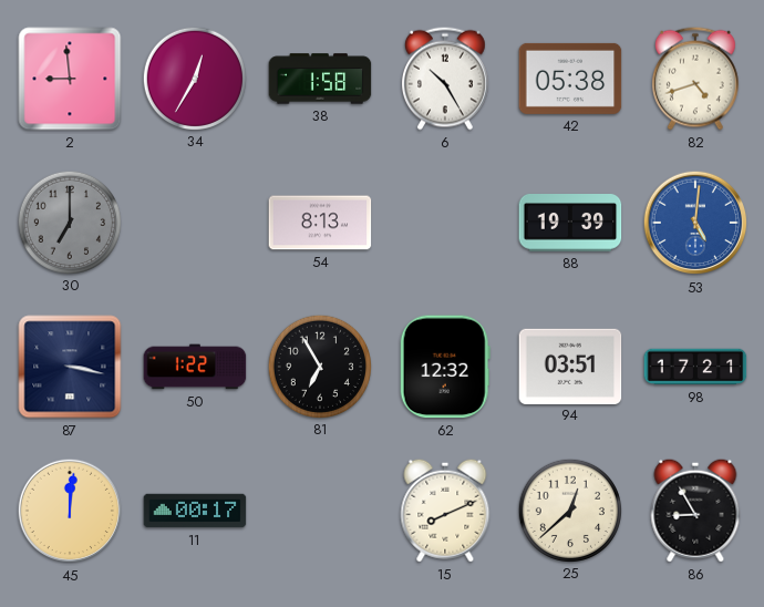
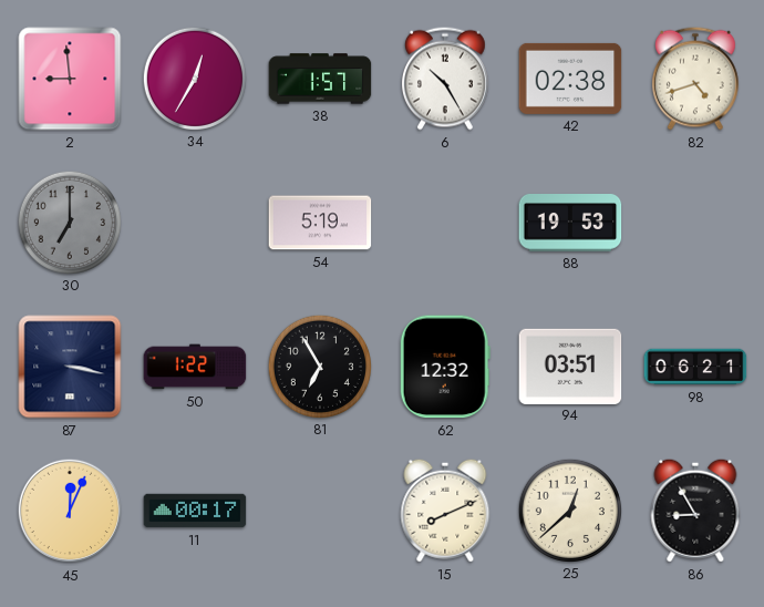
38: 1:58 -> 1:57
42: 05:38 -> 02:38
54: 8:13 -> 5:19
88: 19:39 -> 19:53
53: 5:01 -> none
98: 17:21 -> 06:21
45: 12:01 -> 12:04
